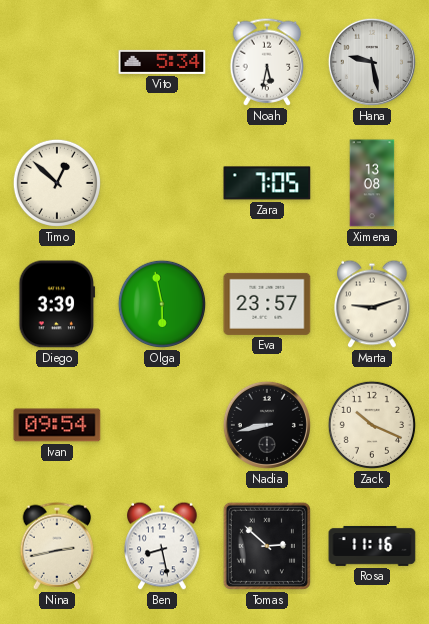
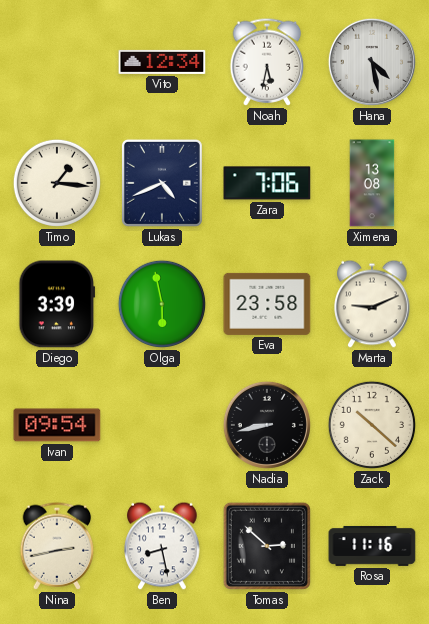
Vito: 5:34 -> 12:34
Hana: 9:28 -> 4:28
Timo: 12:52 -> 1:16
Lukas: none -> 4:41
Zara: 7:05 -> 7:06
Eva: 23:57 -> 23:58
Marta: 9:12 -> 9:11
Zack: 10:19 -> 10:22
